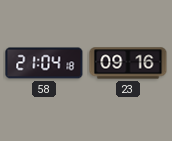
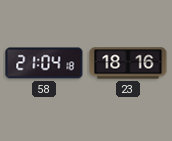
23: 09:16 -> 18:16
